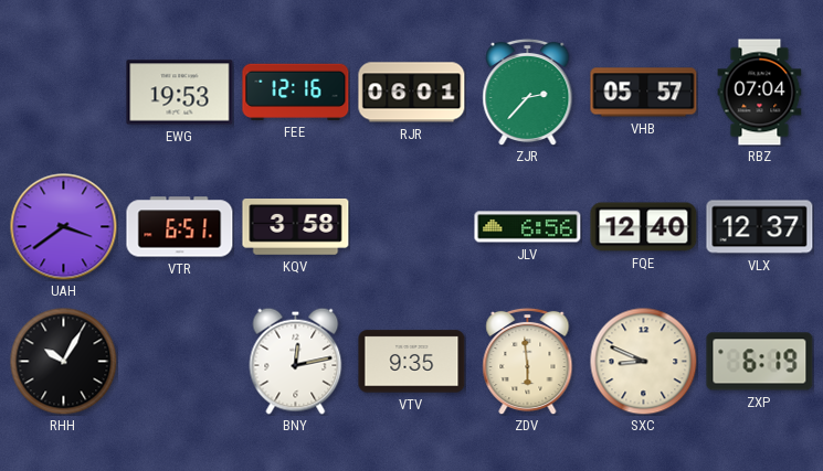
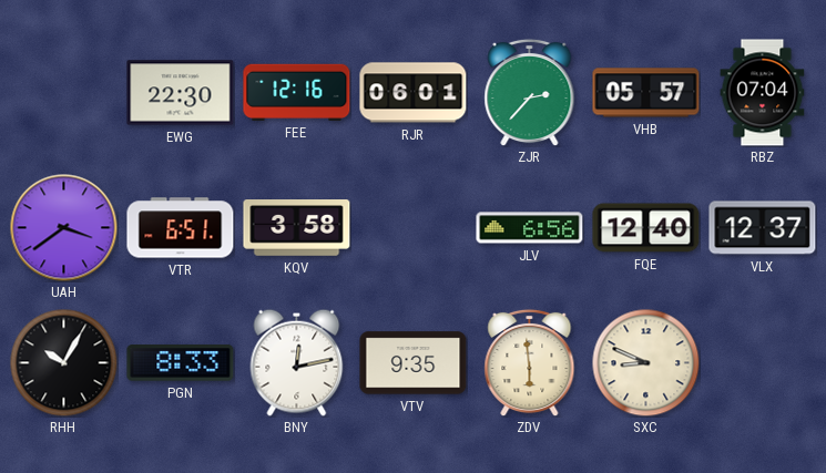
EWG: 19:53 -> 22:30
PGN: none -> 8:33
ZXP: 6:19 -> none
